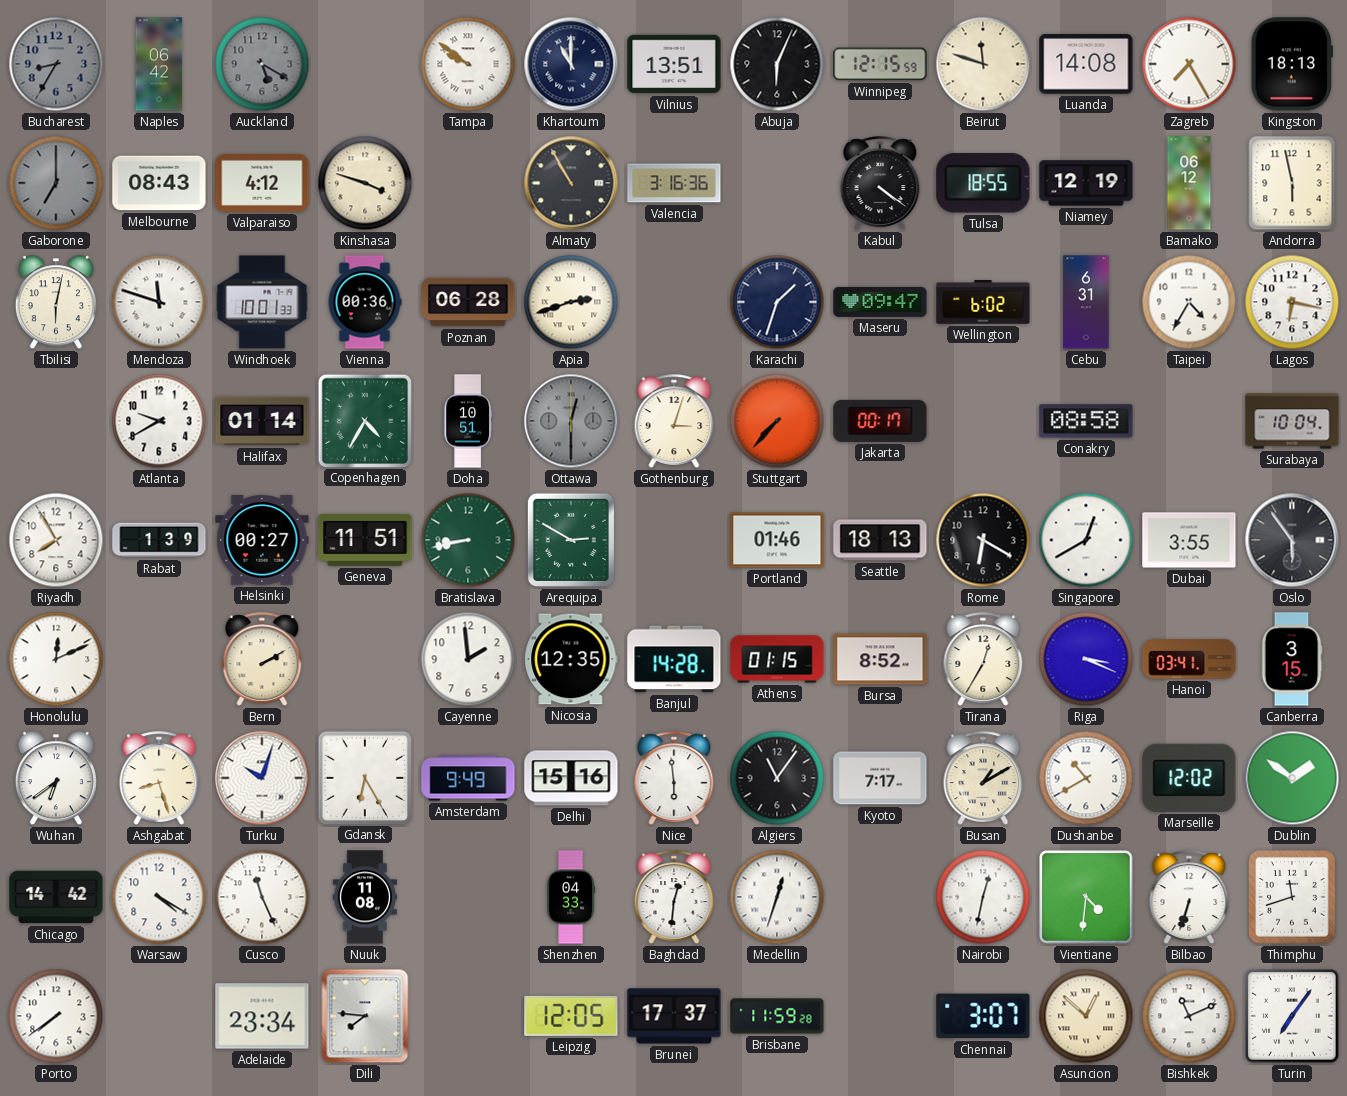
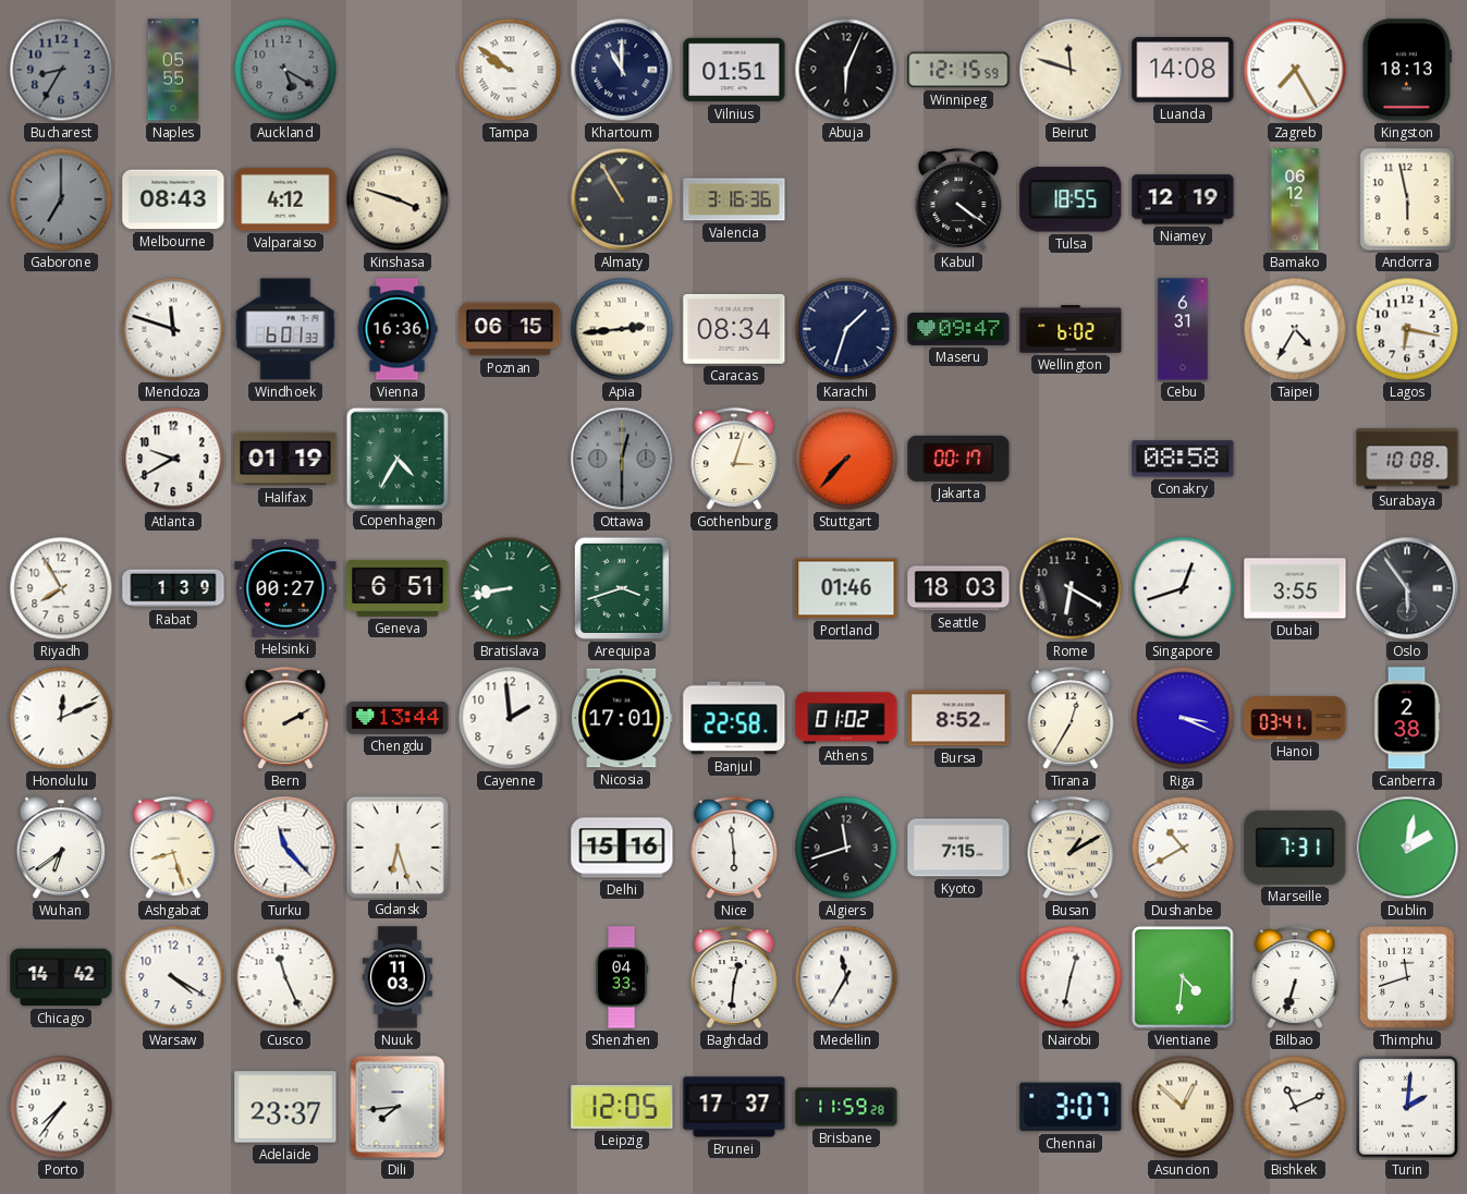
Naples: 06:42 -> 05:55
Vilnius: 13:51 -> 01:51
Tbilisi: 6:02 -> none
Windhoek: 10:01 -> 6:01
Vienna: 00:36 -> 16:36
Poznan: 06:28 -> 06:15
Apia: 2:42 -> 2:44
Caracas: none -> 08:34
Halifax: 01:14 -> 01:19
Doha: 10:51 -> none
Surabaya: 10:04 -> 10:08
Geneva: 11:51 -> 6:51
Arequipa: 2:50 -> 3:42
Seattle: 18:13 -> 18:03
Singapore: 12:40 -> 12:42
Chengdu: none -> 13:44
Nicosia: 12:35 -> 17:01
Banjul: 14:28 -> 22:58
Athens: 01:15 -> 01:02
Canberra: 3:15 -> 2:38
Turku: 10:03 -> 11:23
Gdansk: 6:25 -> 6:27
Amsterdam: 9:49 -> none
Algiers: 11:06 -> 11:42
Kyoto: 7:17 -> 7:15
Marseille: 12:02 -> 7:31
Dublin: 1:51 -> 2:02
Nuuk: 11:08 -> 11:03
Medellin: 12:33 -> 11:35
Porto: 7:39 -> 7:36
Adelaide: 23:34 -> 23:37
Dili: 7:46 -> 7:44
Turin: 7:06 -> 2:01
